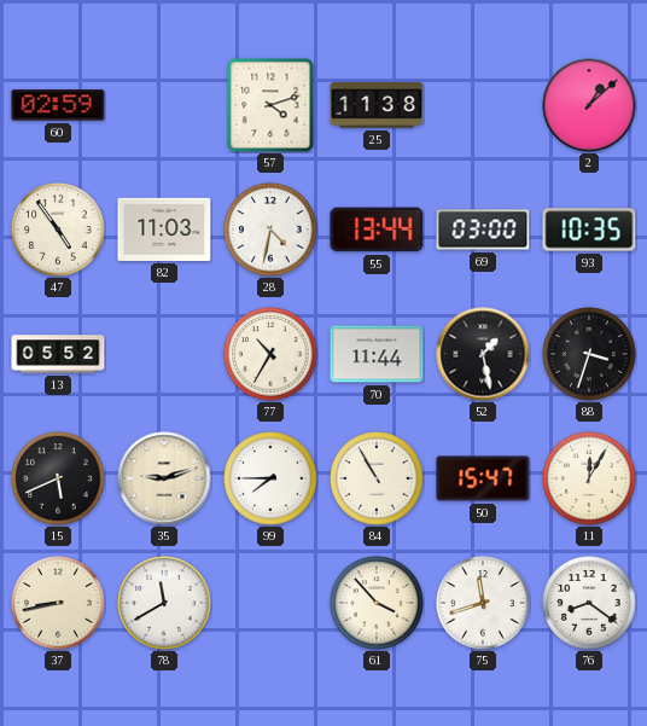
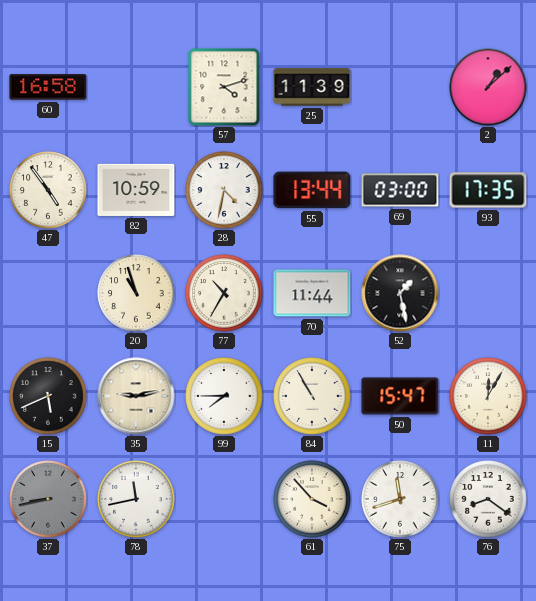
60: 02:59 -> 16:58
25: 11:38 -> 11:39
82: 11:03 -> 10:59
93: 10:35 -> 17:35
13: 05:52 -> none
20: none -> 10:57
88: 3:33 -> none
35: 9:12 -> 9:13
37 dial: cream -> grey
78: 11:40 -> 11:43
